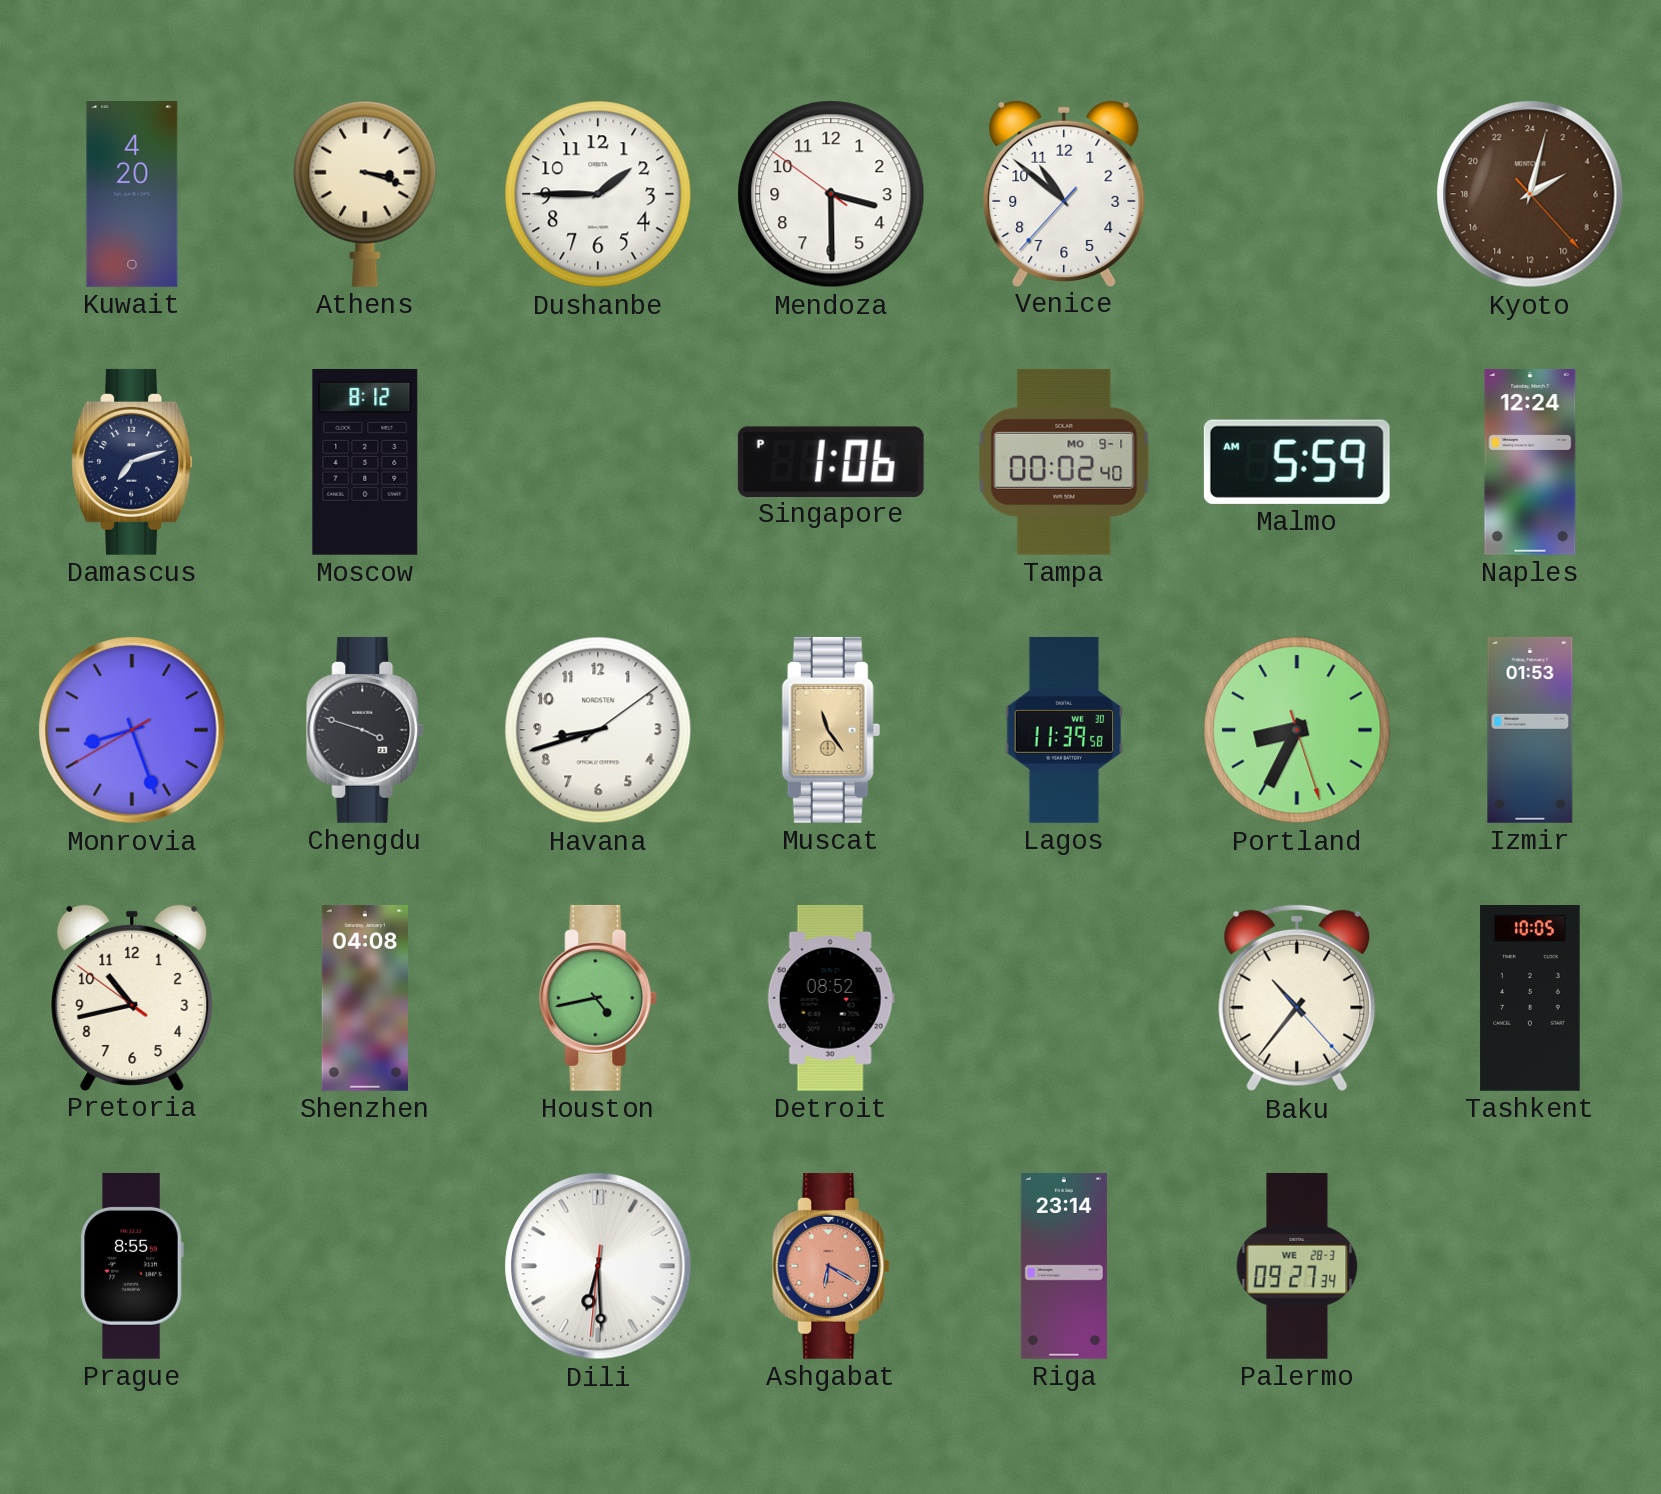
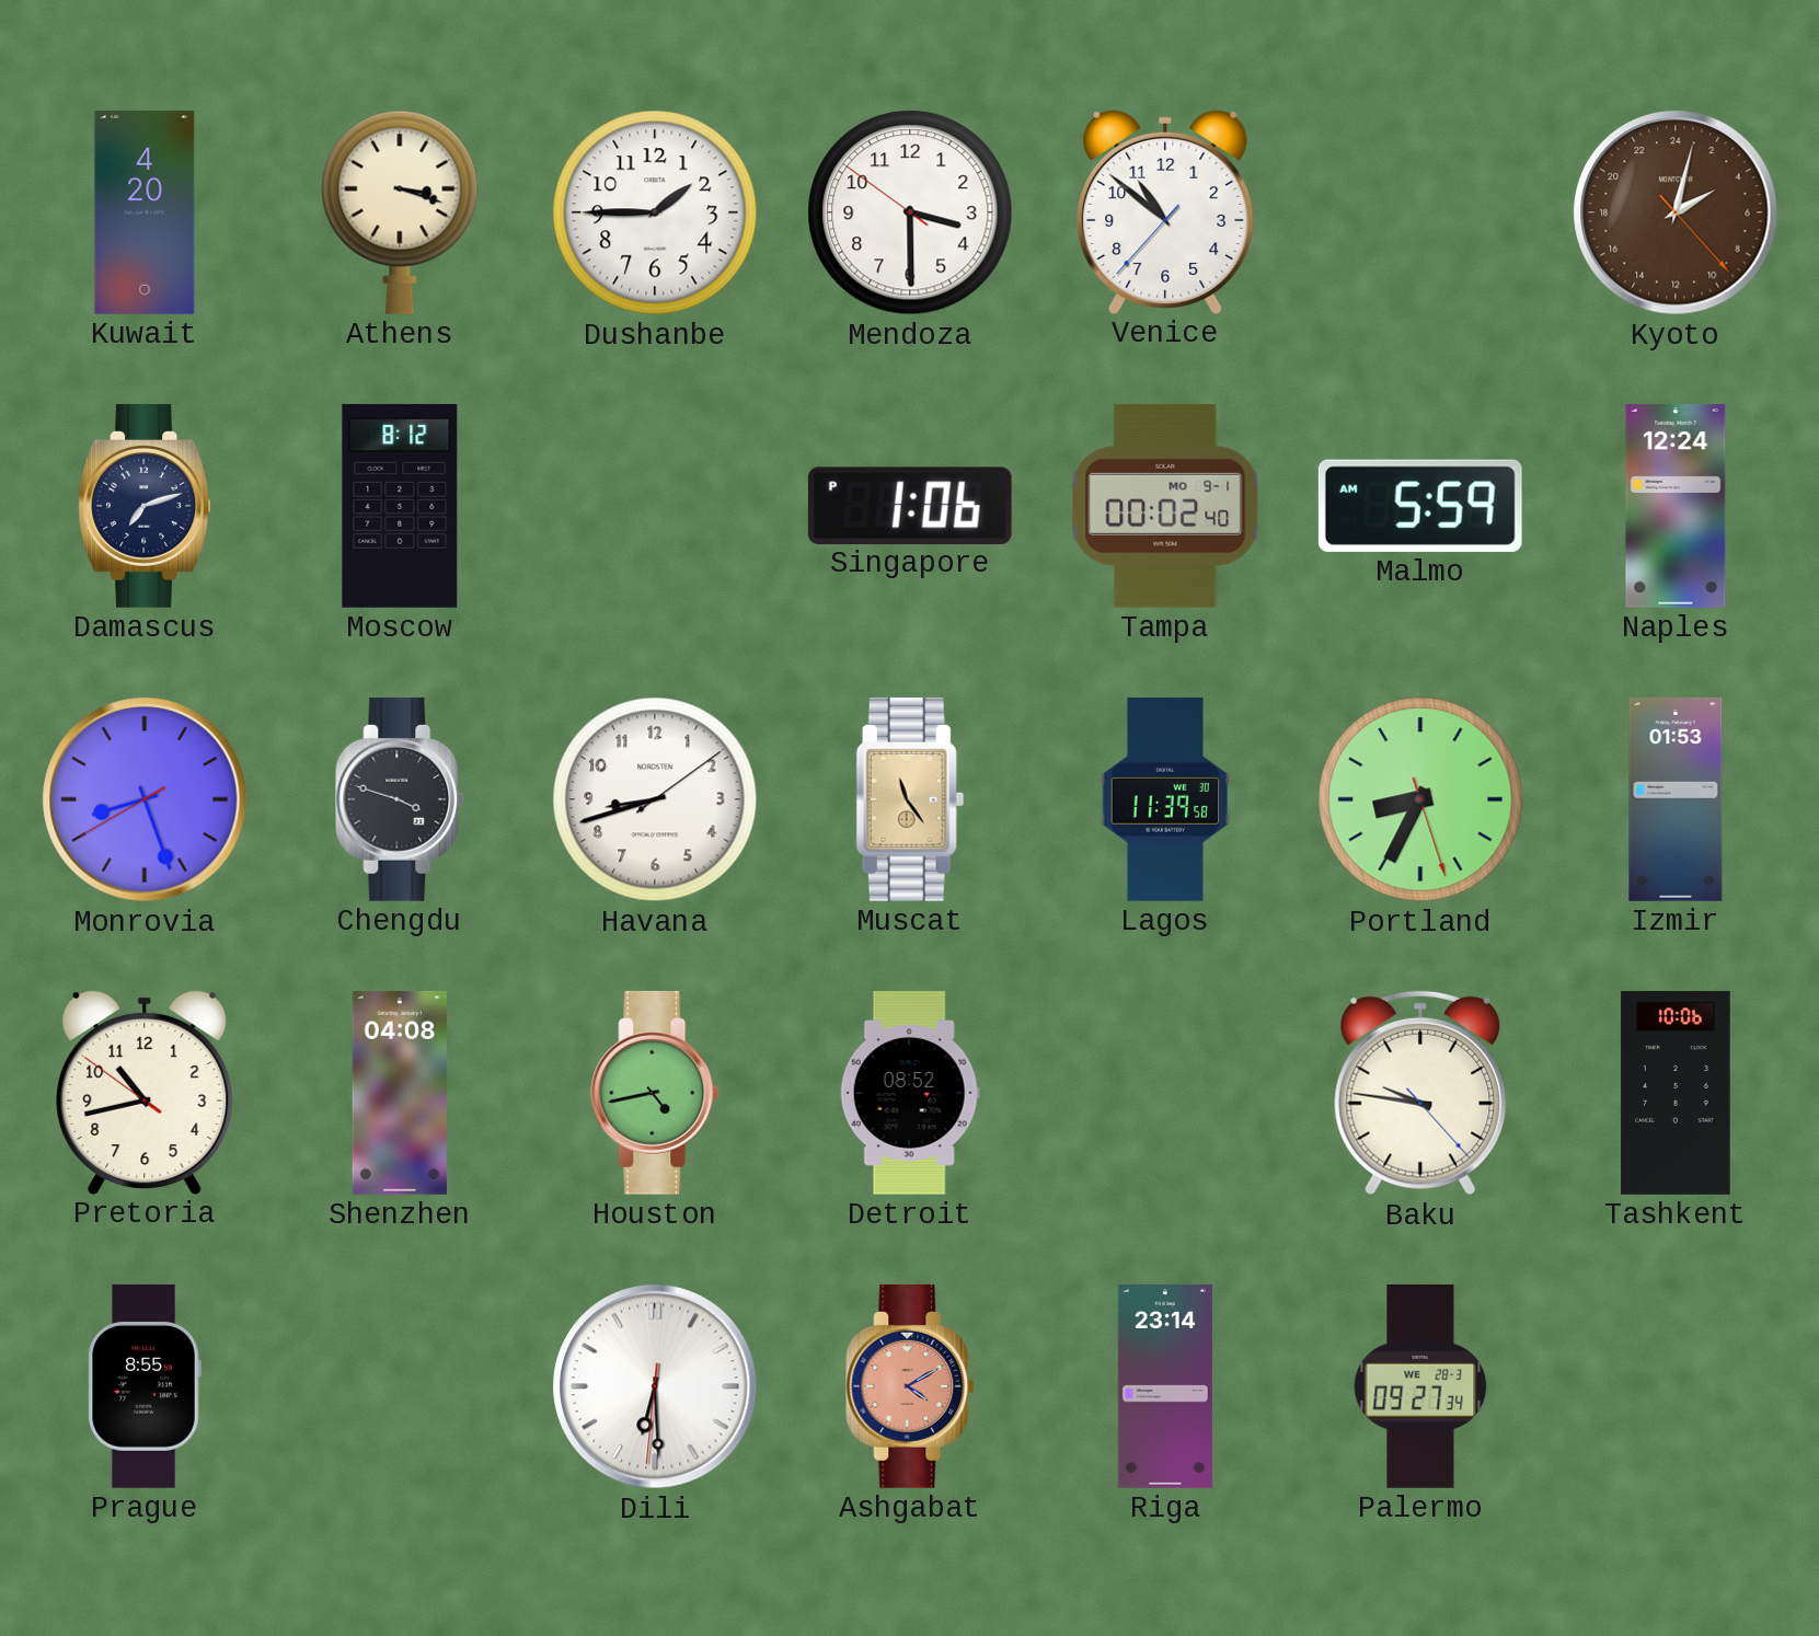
Baku: 10:36 -> 9:46
Tashkent: 10:05 -> 10:06
Ashgabat: 6:20 -> 4:10
